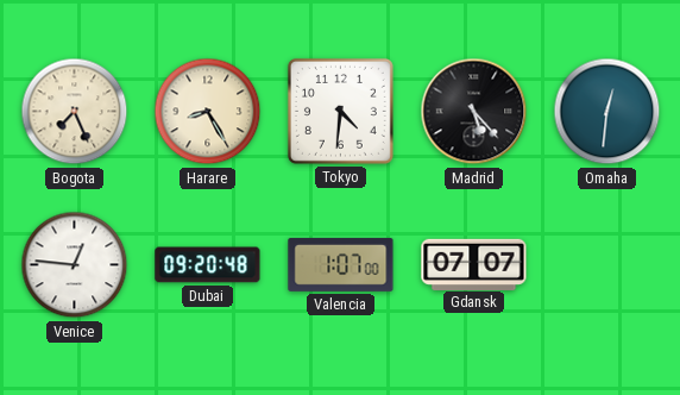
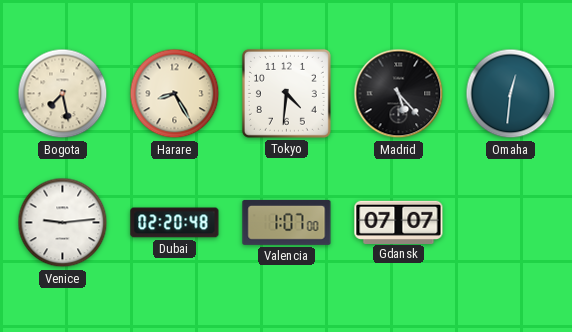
Bogota: 7:26 -> 7:28
Venice: 12:46 -> 9:14
Dubai: 09:20 -> 02:20
